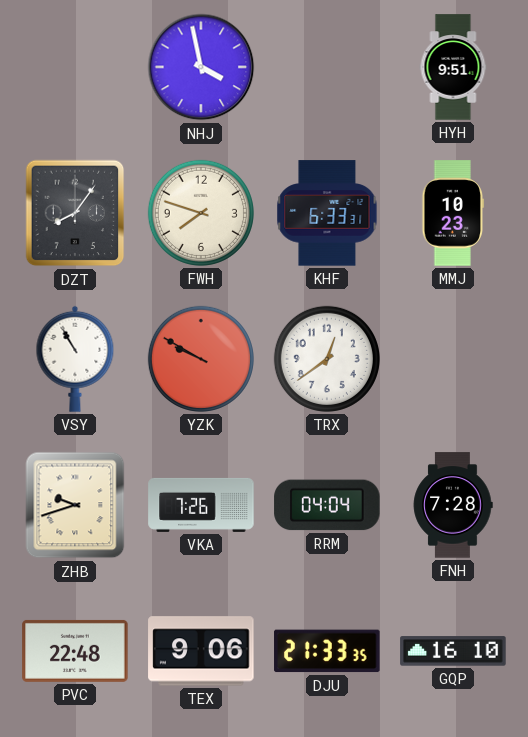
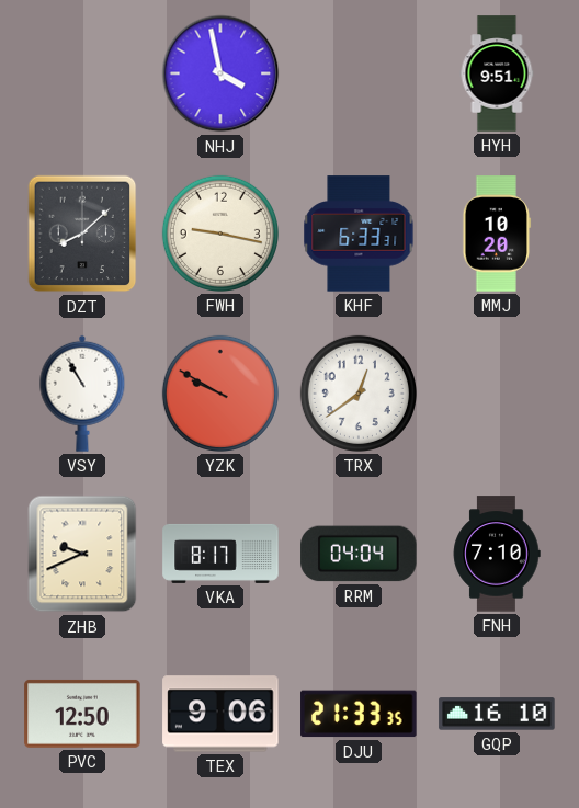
DZT: 8:06 -> 8:08
FWH: 7:48 -> 9:17
MMJ: 10:23 -> 10:20
ZHB: 9:42 -> 9:41
VKA: 7:26 -> 8:17
FNH: 7:28 -> 7:10
PVC: 22:48 -> 12:50
